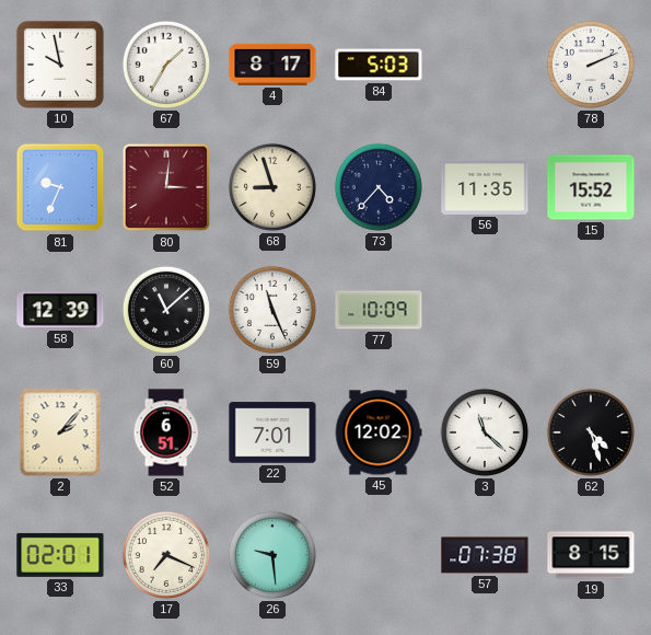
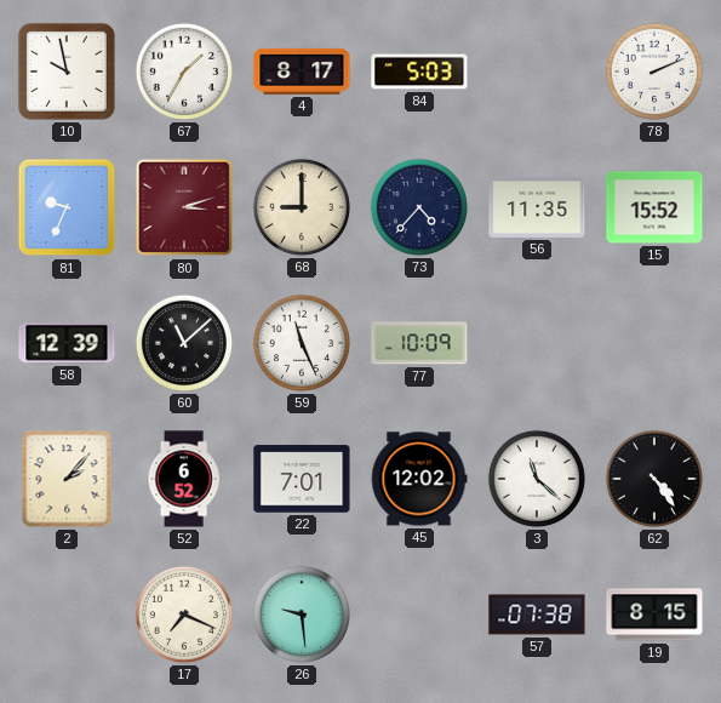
80: 3:01 -> 3:12
68: 8:57 -> 9:00
52: 6:51 -> 6:52
62: 4:27 -> 4:24
33: 02:01 -> none
